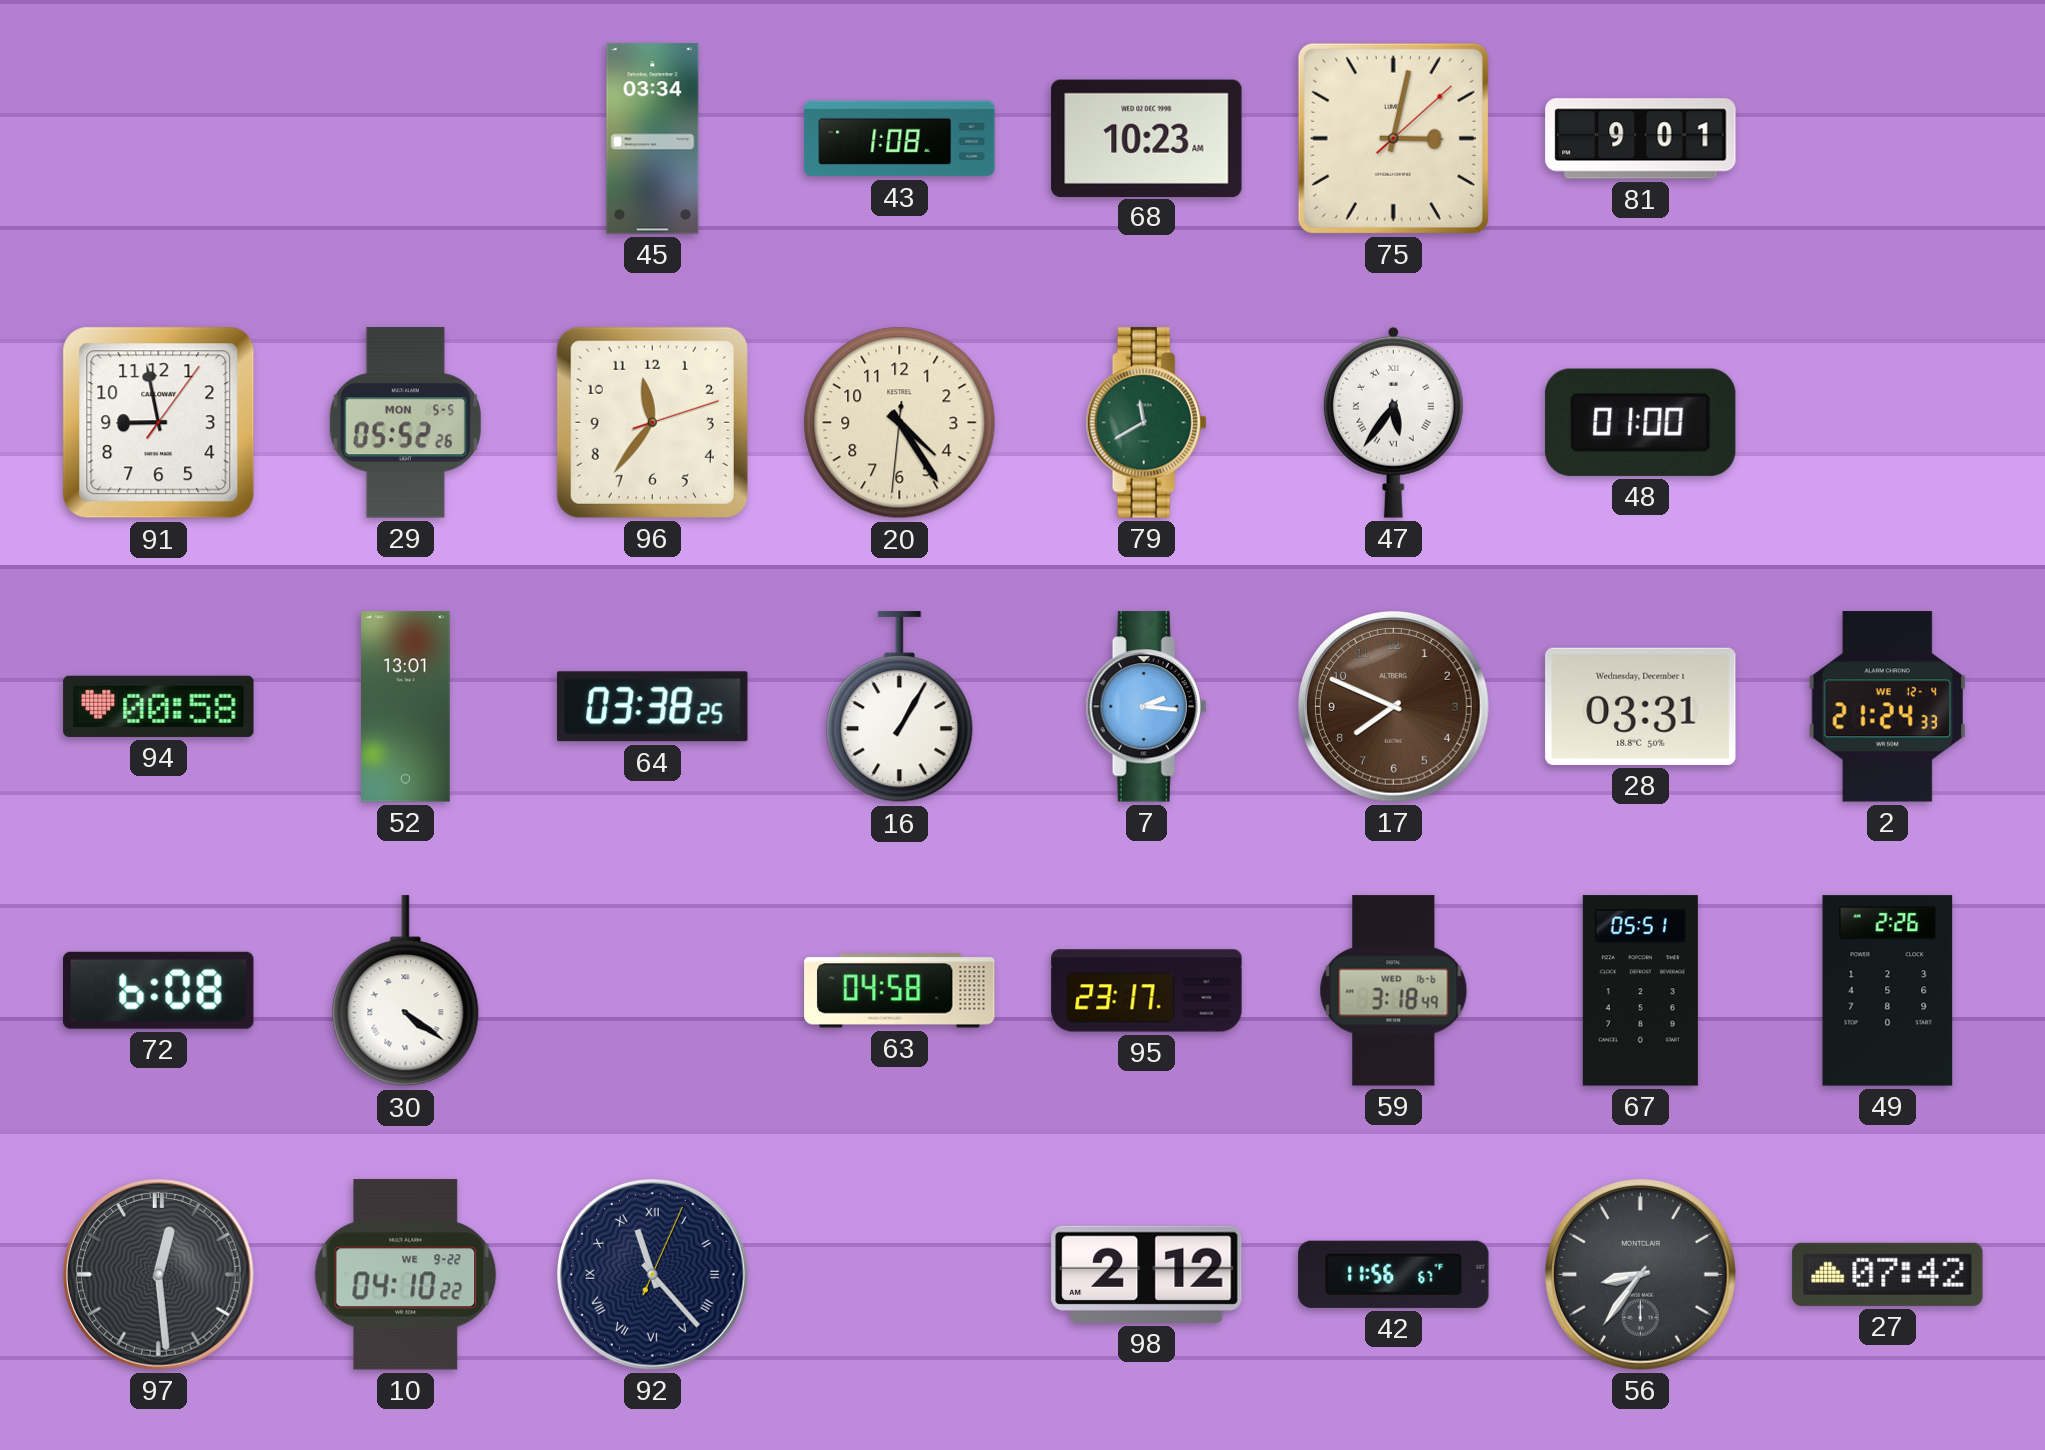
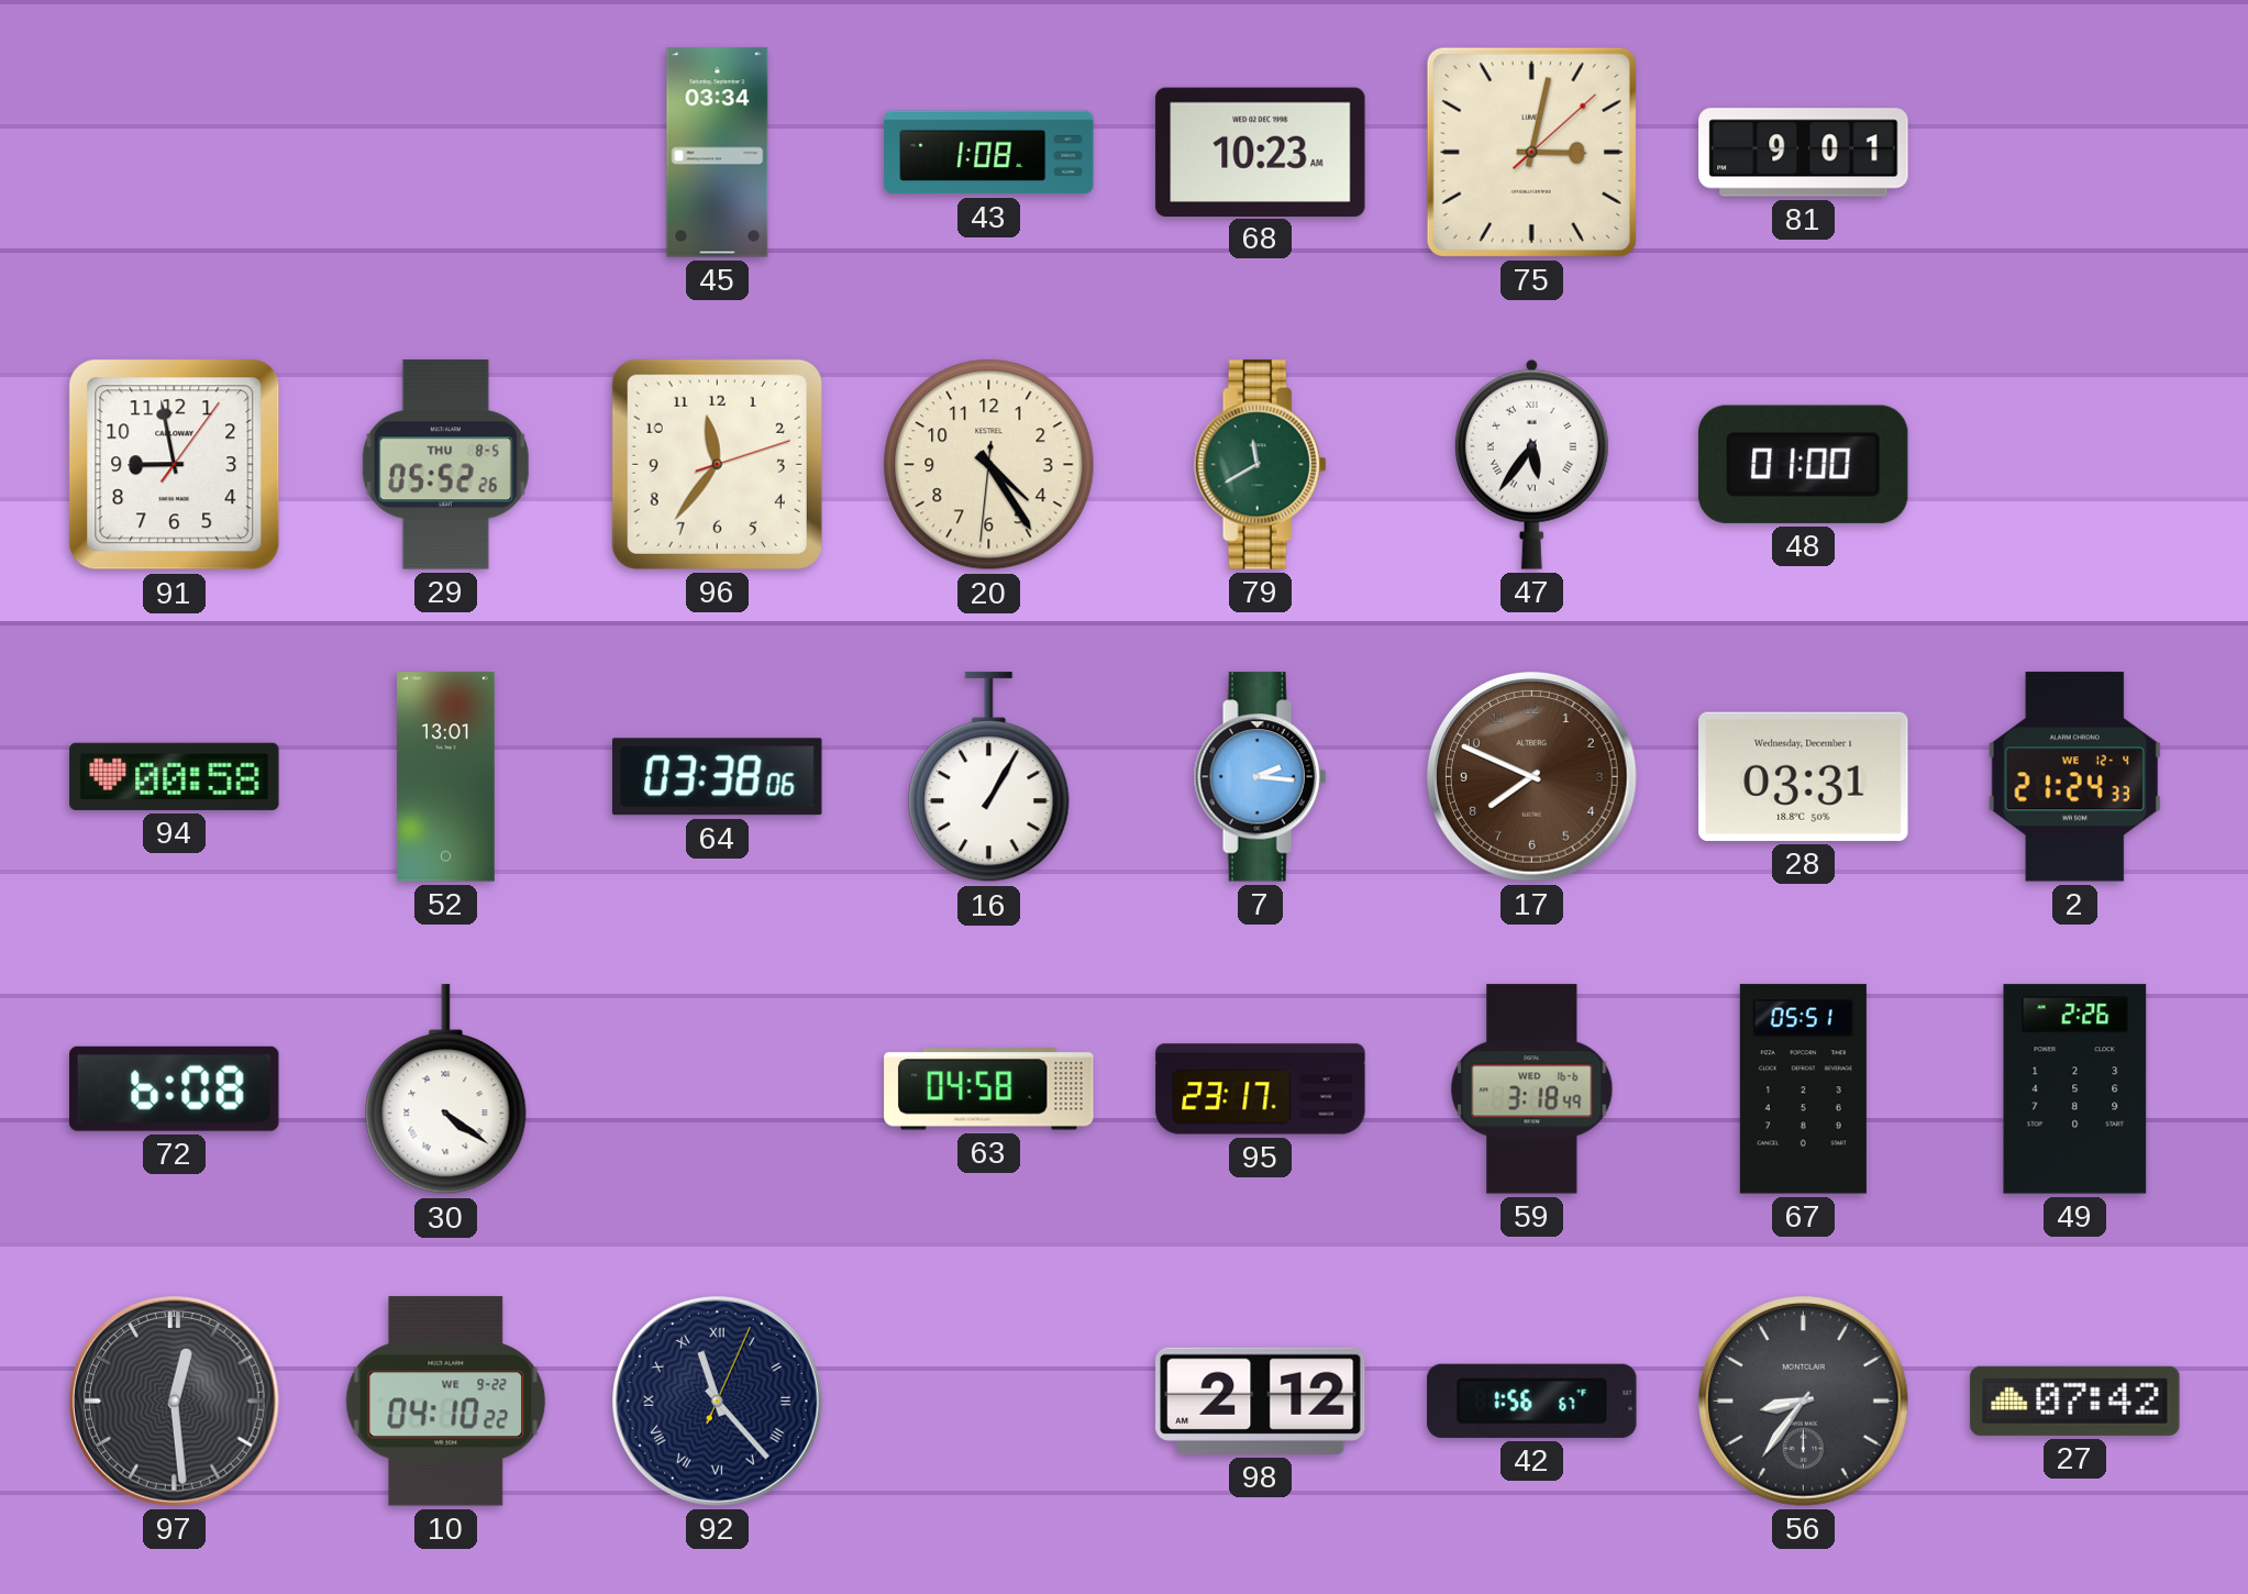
29 date: MON 5-5 -> THU 8-5
64: 03:38:25 -> 03:38:06
42: 11:56 -> 1:56
